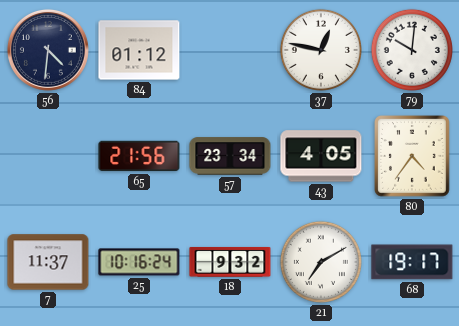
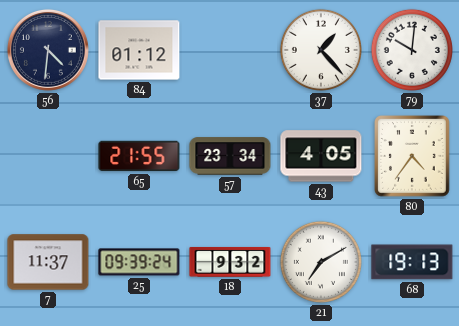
37: 12:47 -> 1:23
65: 21:56 -> 21:55
25: 10:16 -> 09:39
68: 19:17 -> 19:13
